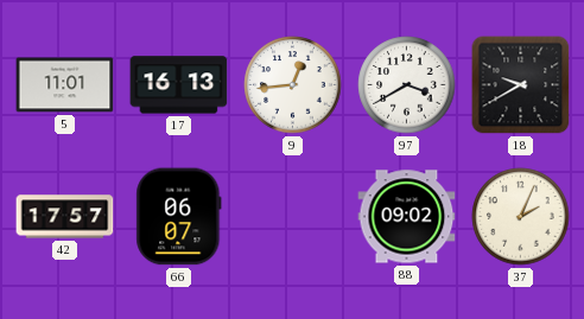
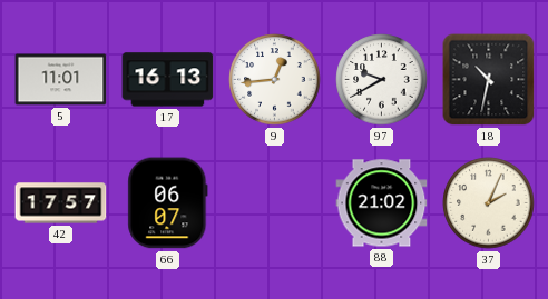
97: 3:40 -> 9:40
18: 9:40 -> 10:32
88: 09:02 -> 21:02
